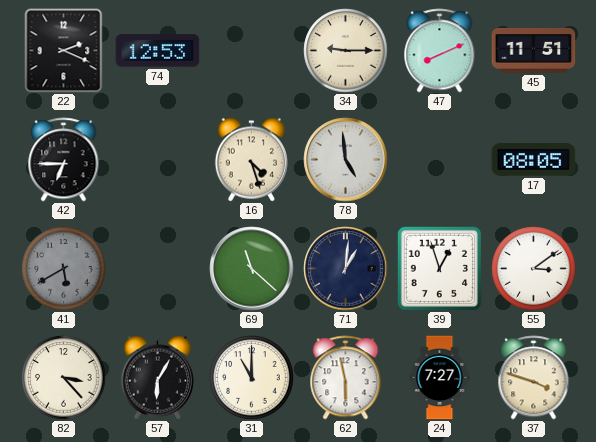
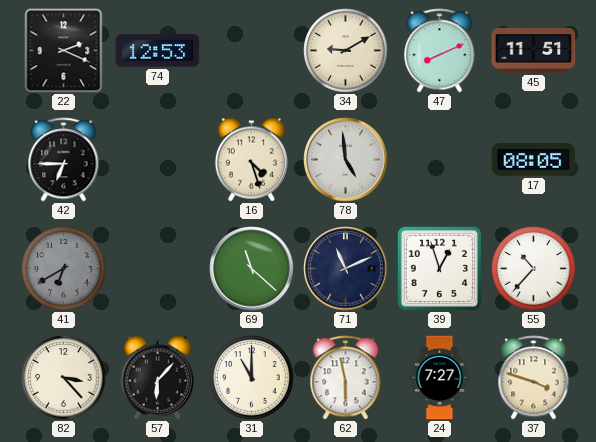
34: 9:15 -> 9:10
41: 5:40 -> 6:40
71: 1:01 -> 11:11
55: 3:09 -> 10:37
57: 6:05 -> 6:07
